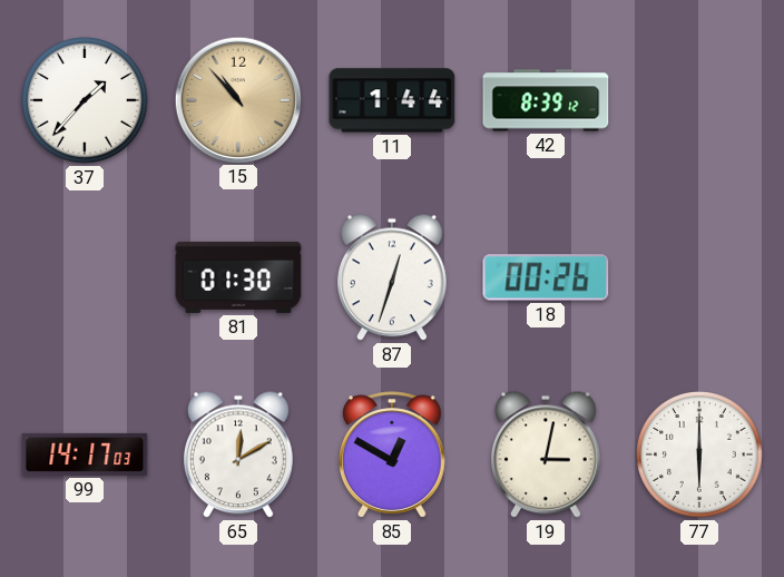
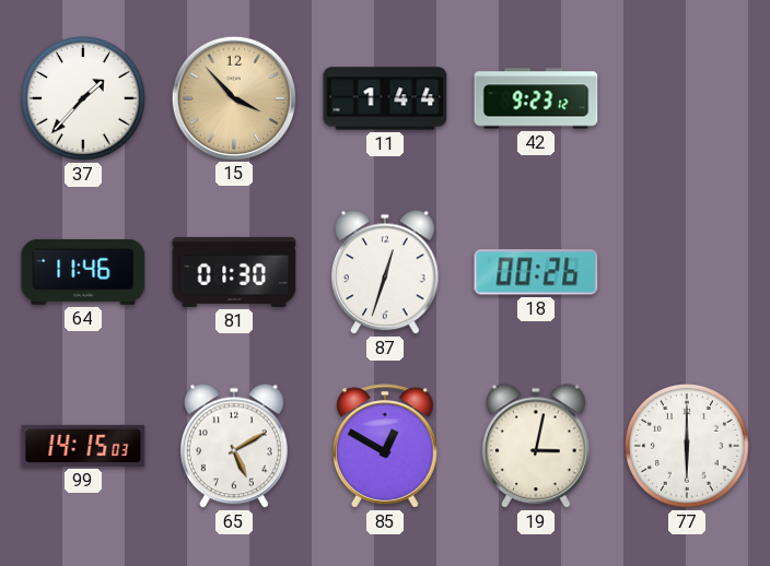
15: 10:53 -> 3:53
42: 8:39 -> 9:23
64: none -> 11:46
99: 14:17 -> 14:15
65: 12:10 -> 5:10
